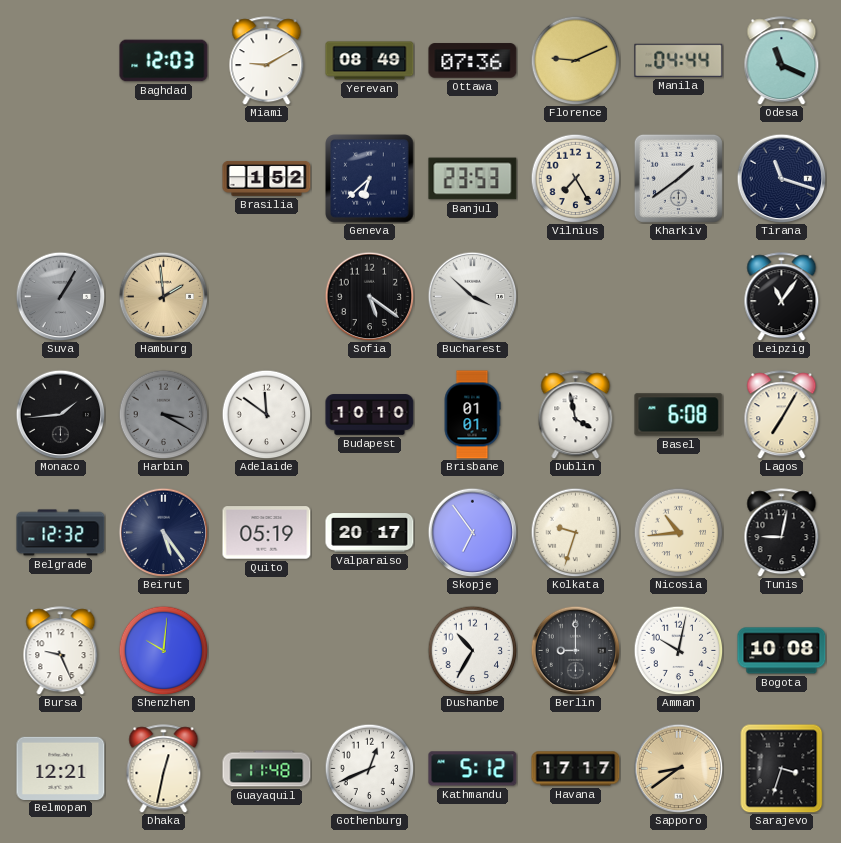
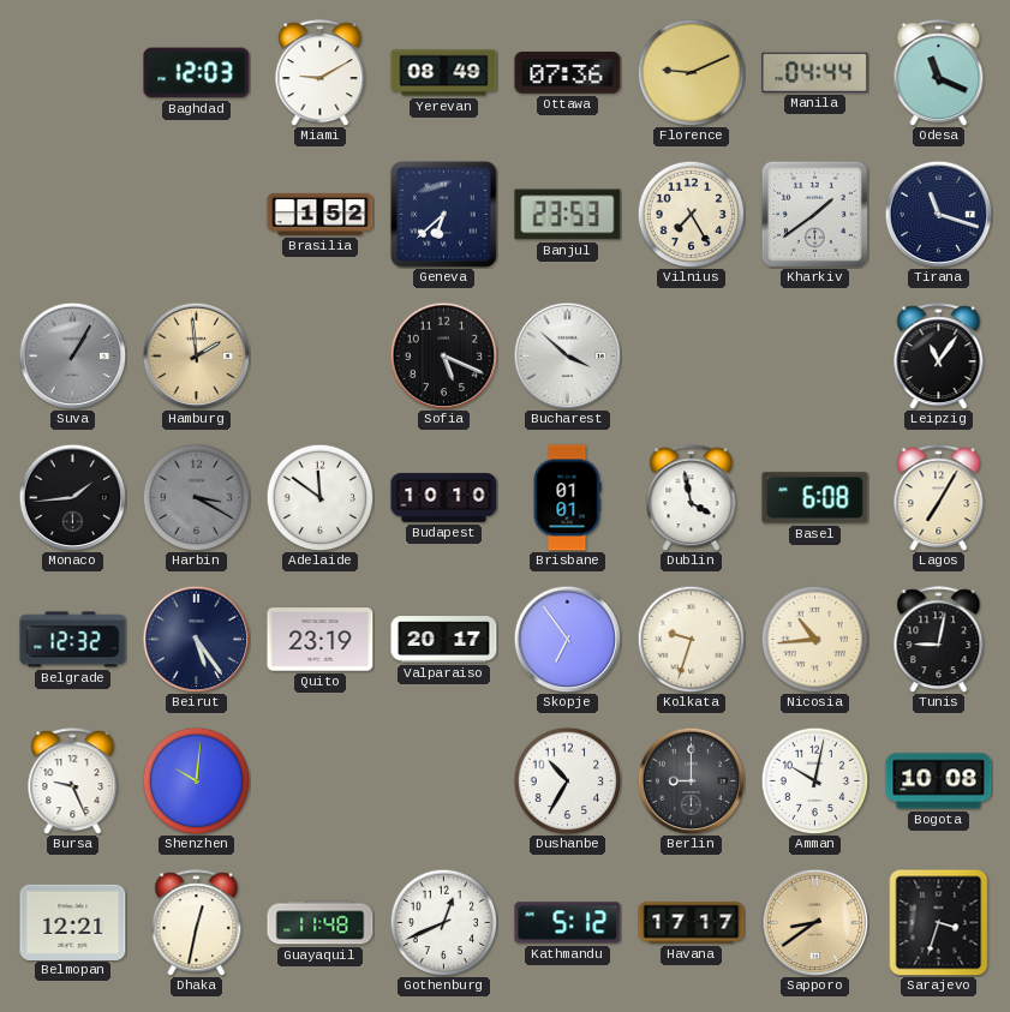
Sofia: 5:21 -> 5:19
Quito: 05:19 -> 23:19
